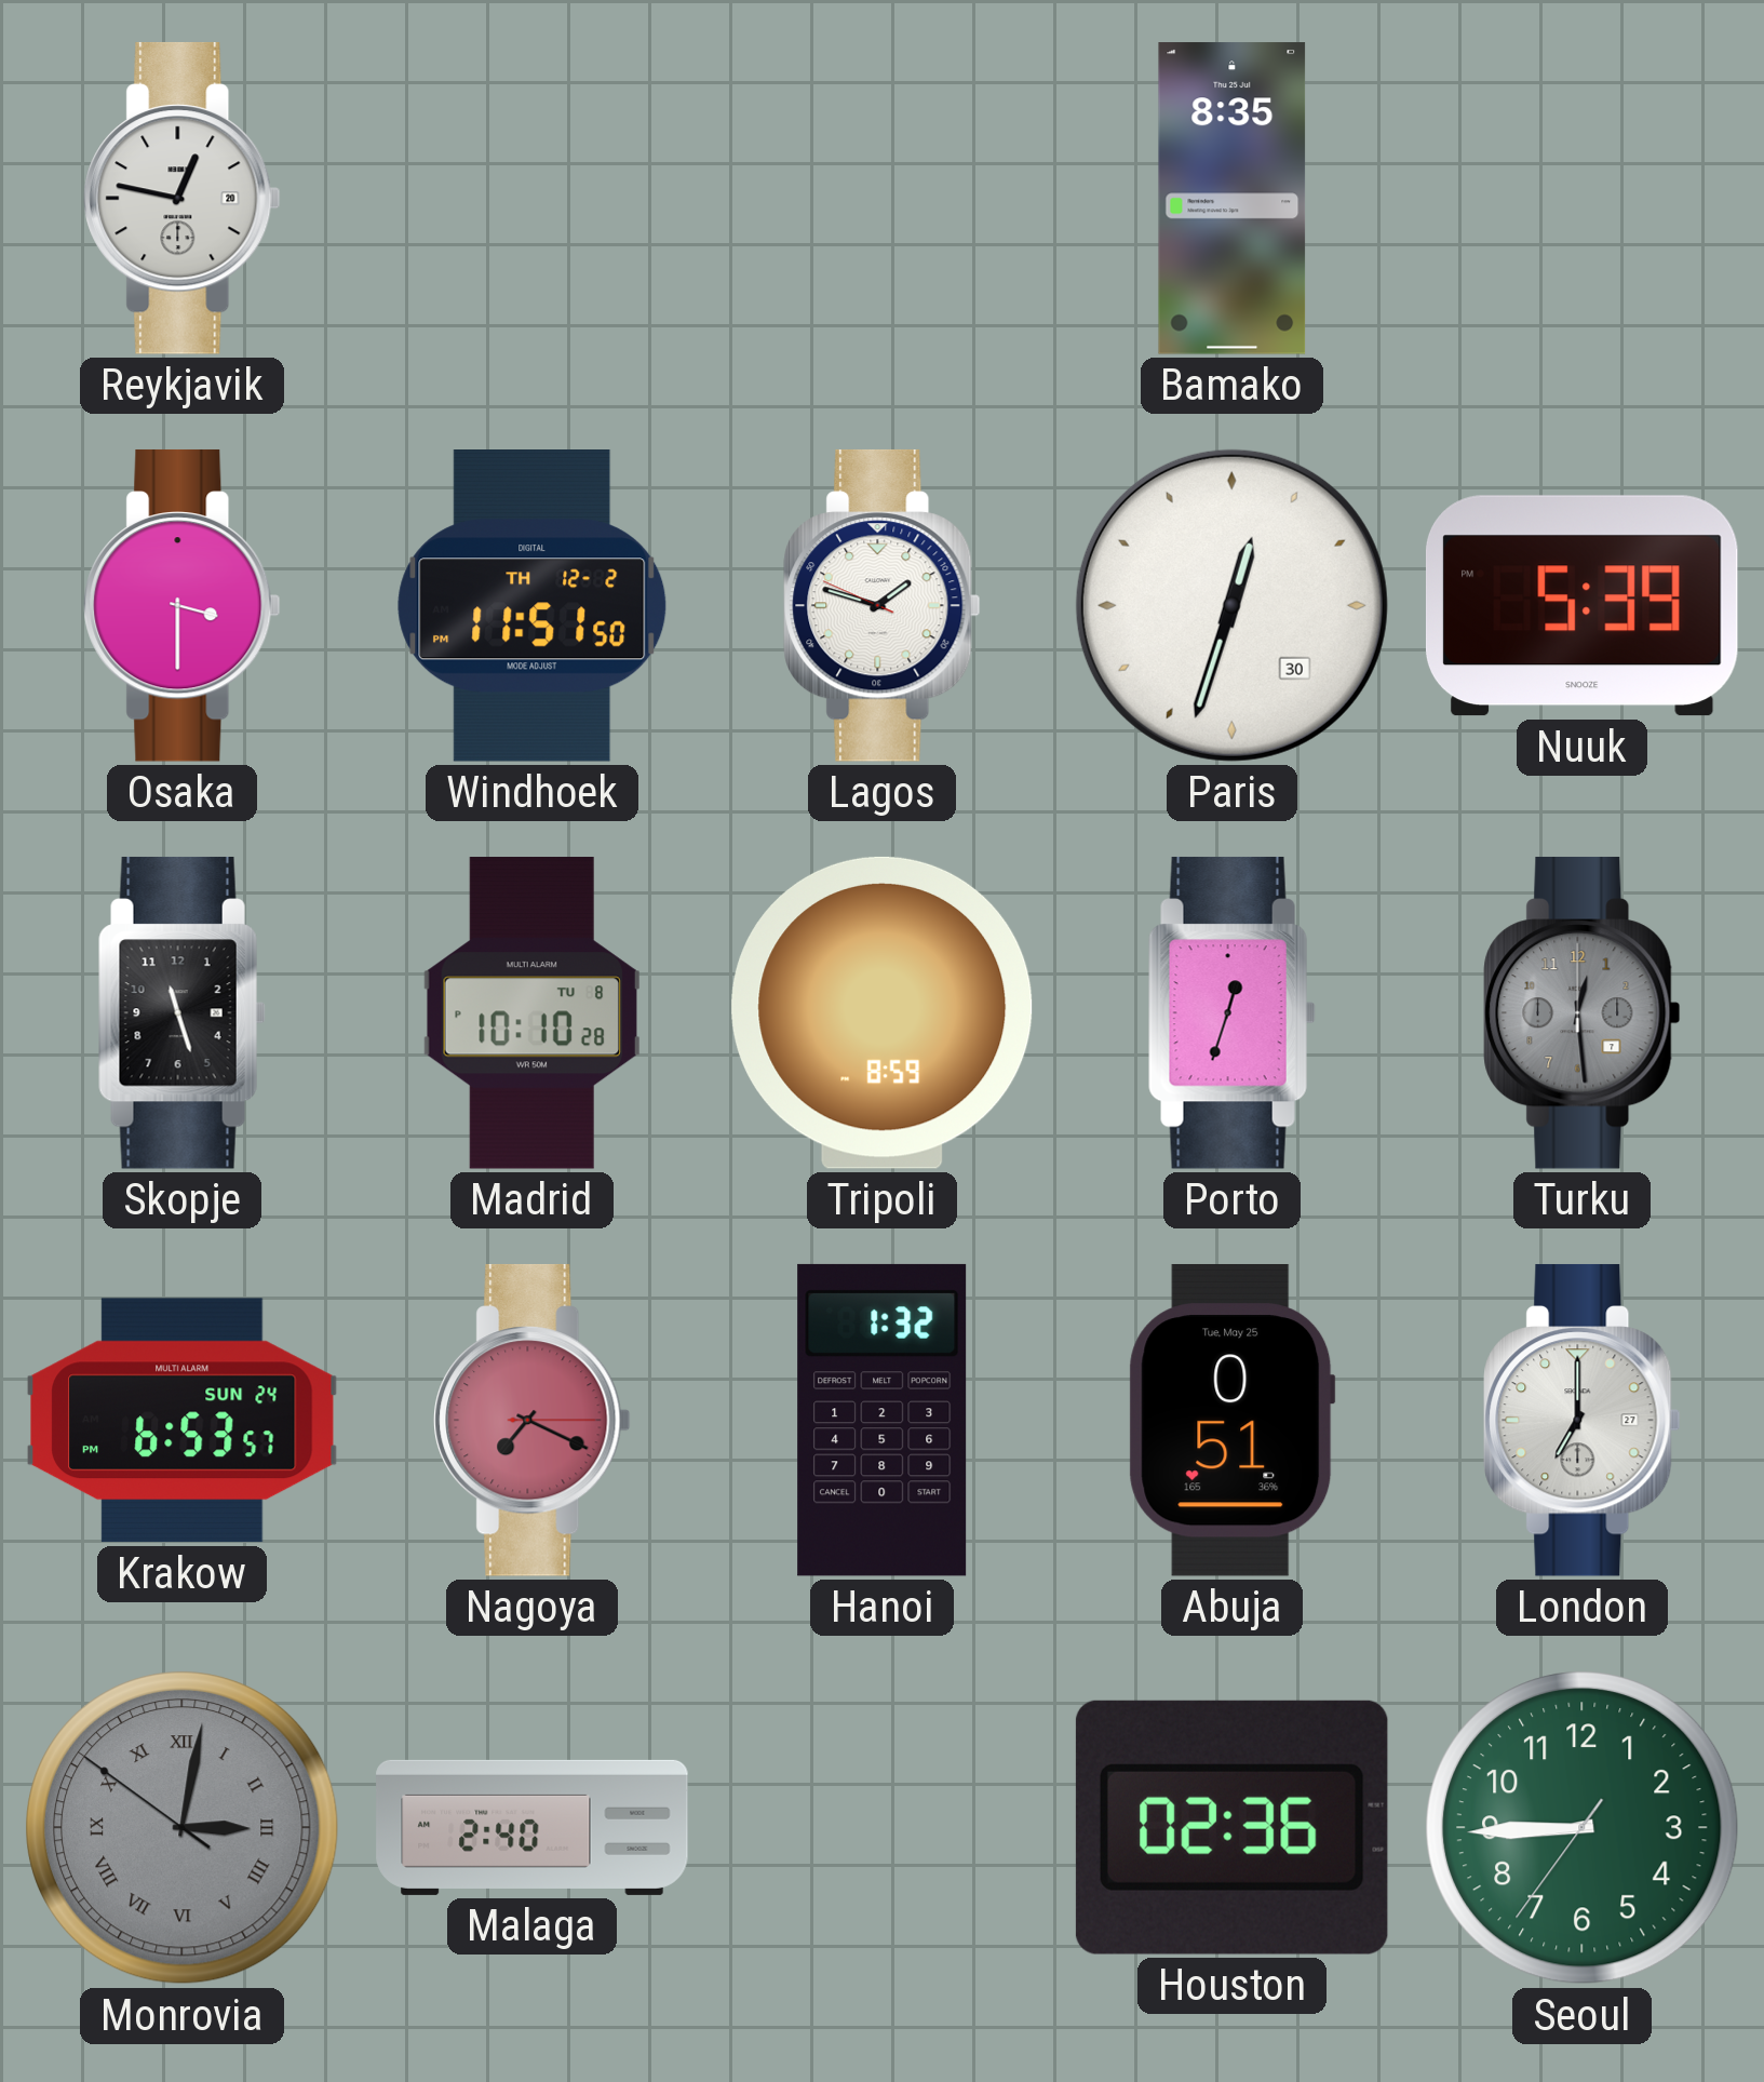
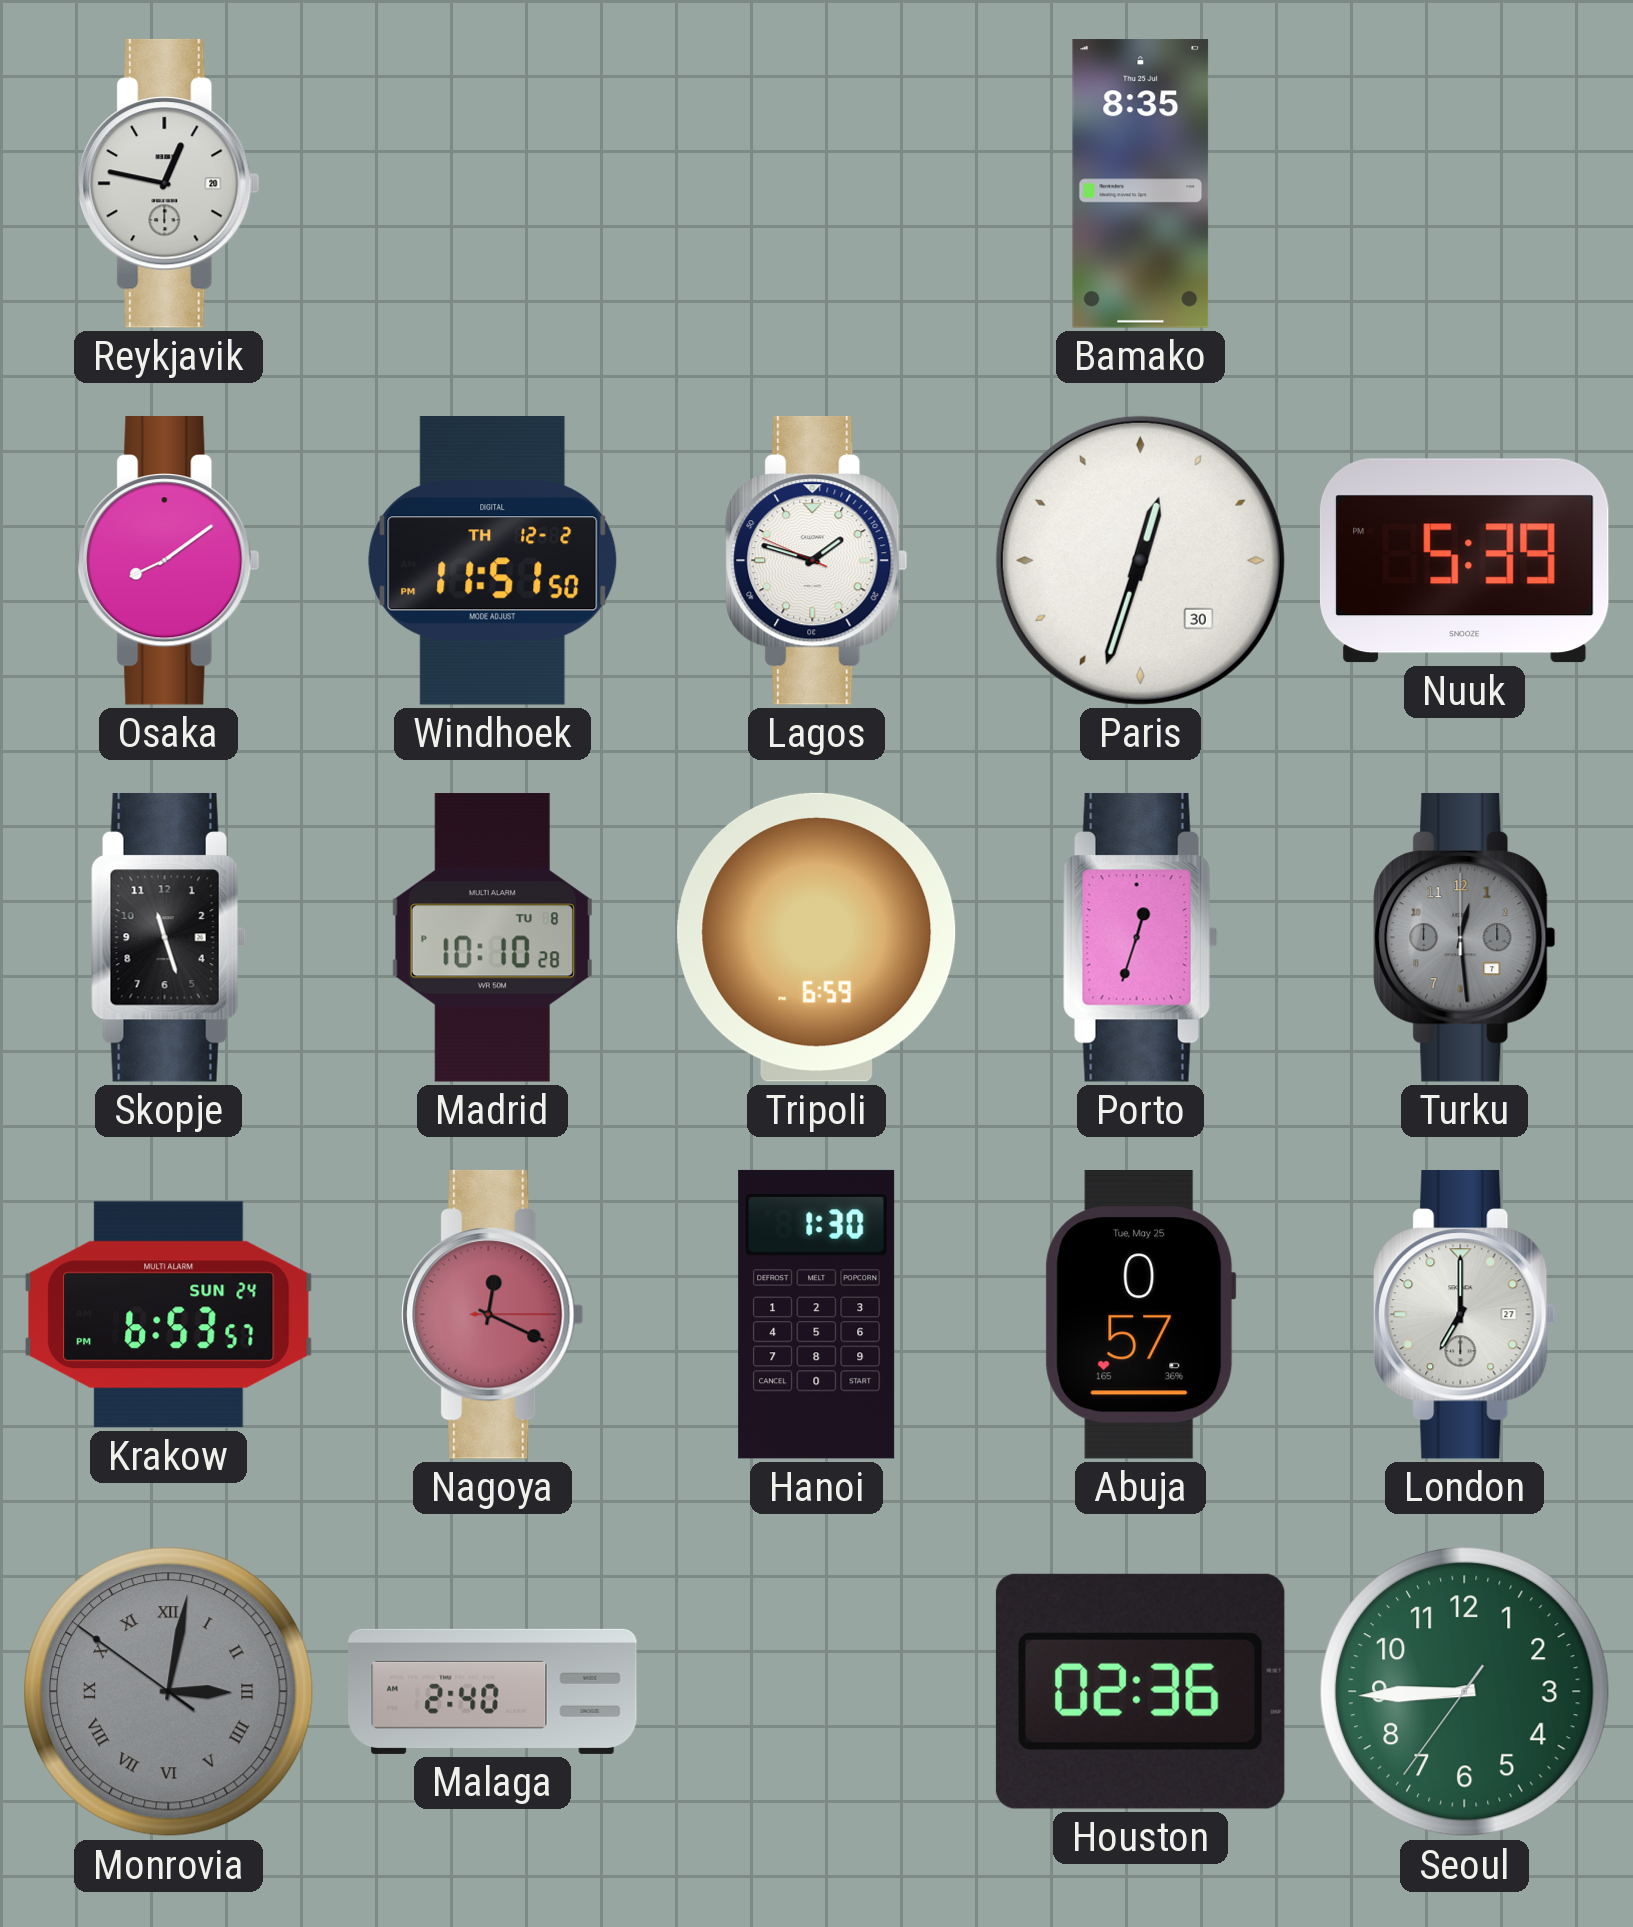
Osaka: 3:30 -> 8:09
Tripoli: 8:59 -> 6:59
Nagoya: 7:19 -> 12:19
Hanoi: 1:32 -> 1:30
Abuja: 0:51 -> 0:57
